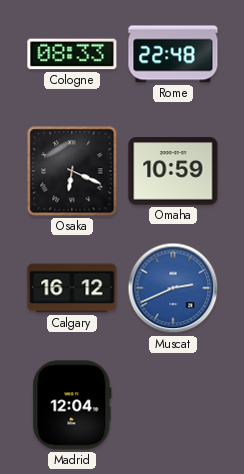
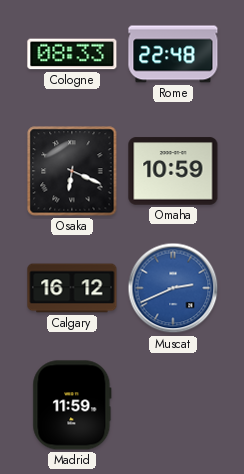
Madrid: 12:04 -> 11:59
